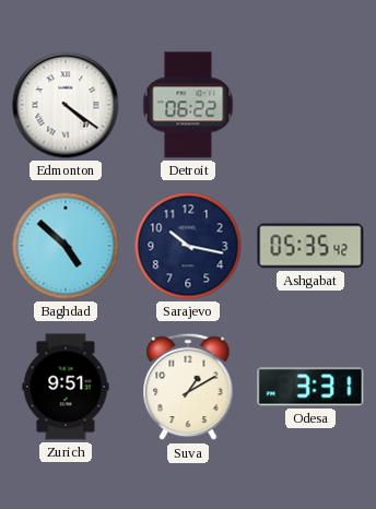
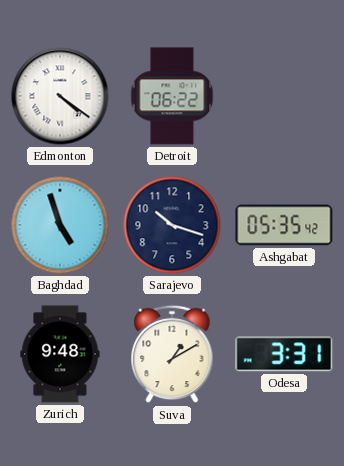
Baghdad: 4:52 -> 4:57
Sarajevo: 10:17 -> 10:18
Zurich: 9:51 -> 9:48
